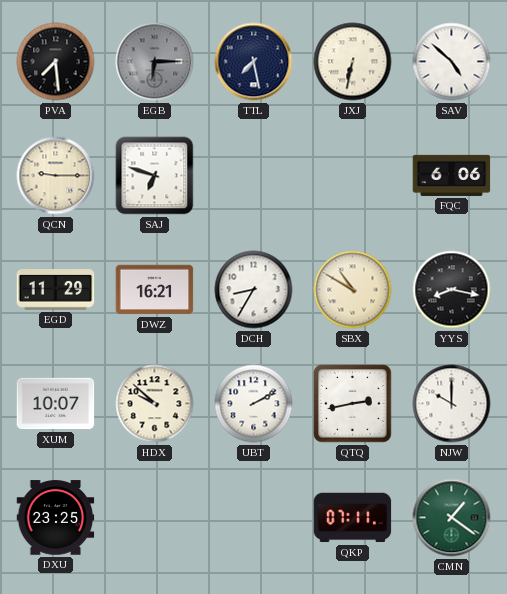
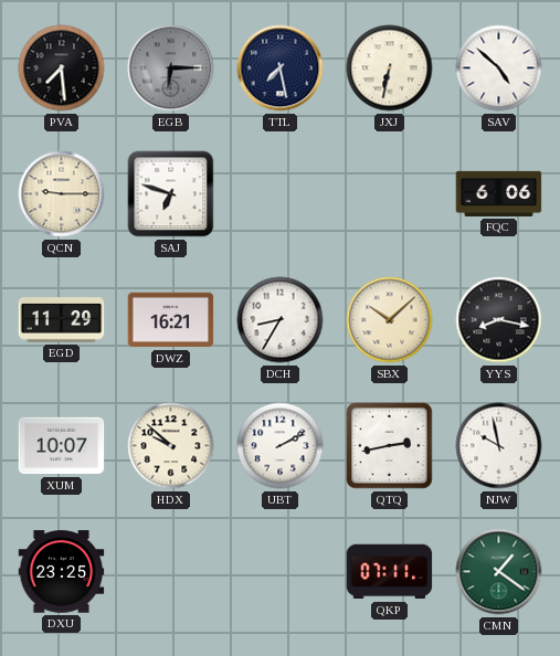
SBX: 10:50 -> 10:08
NJW: 10:00 -> 9:58
